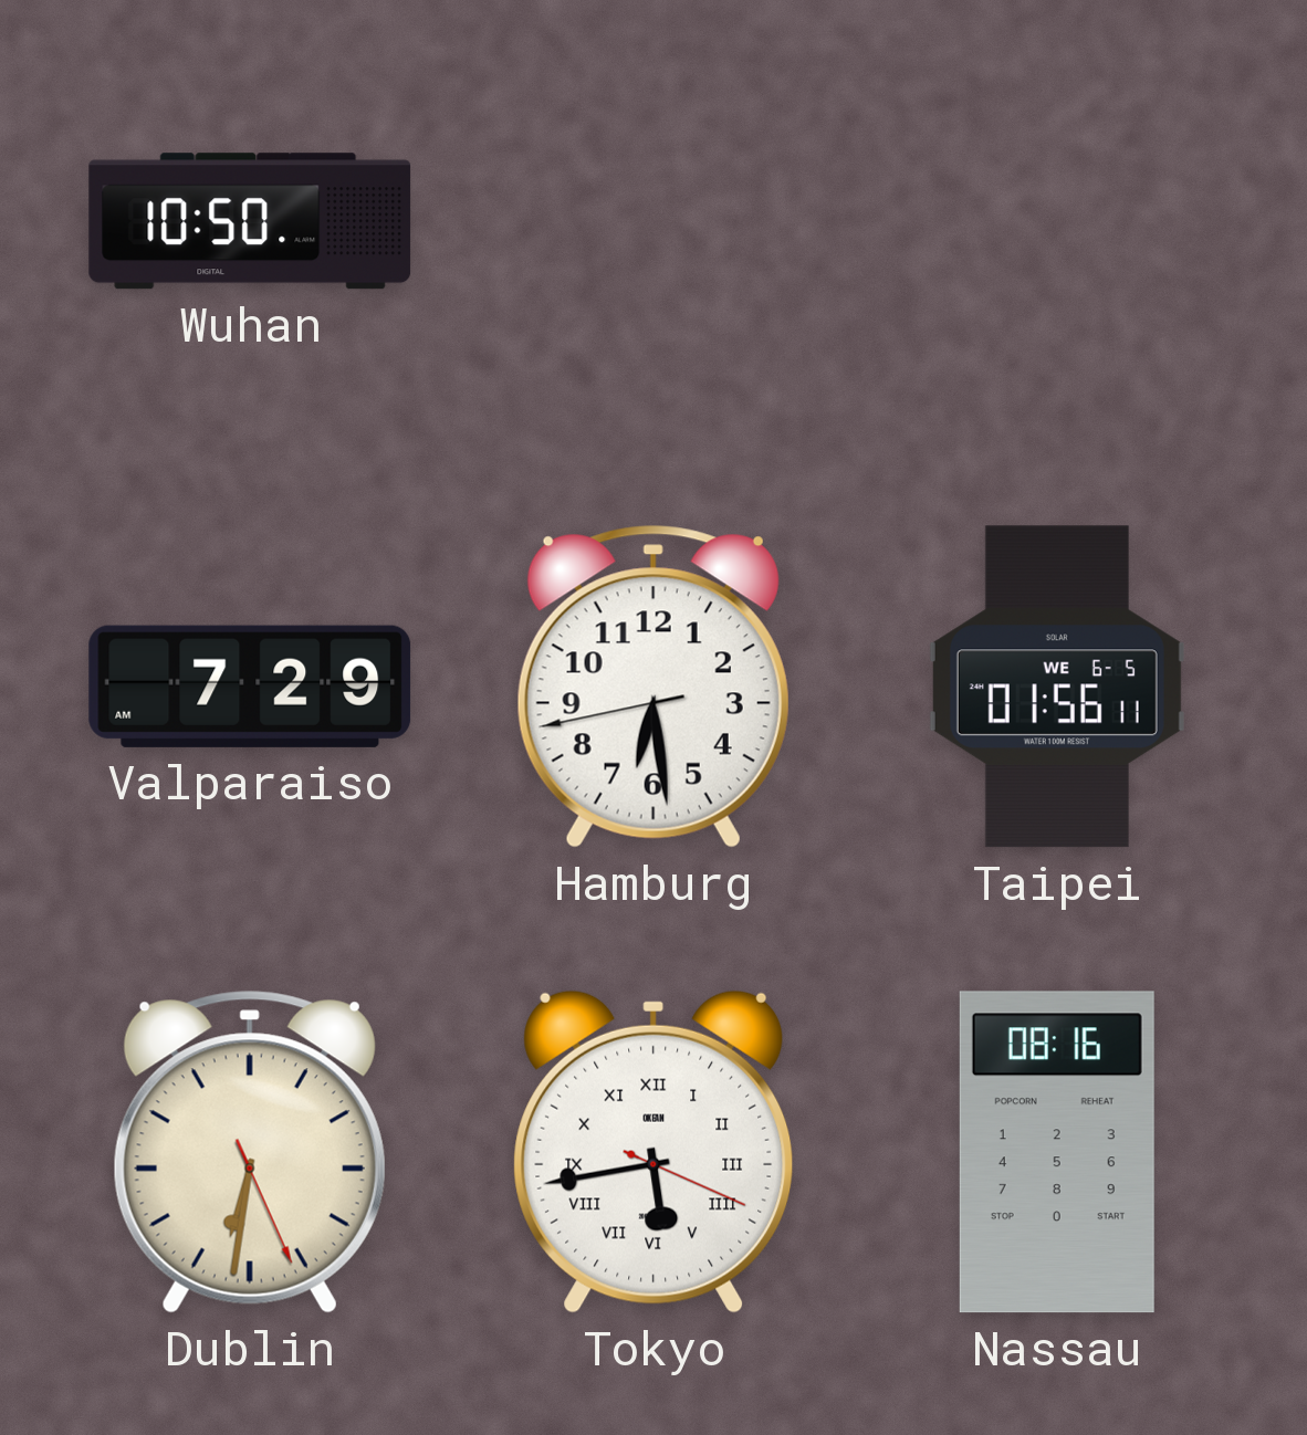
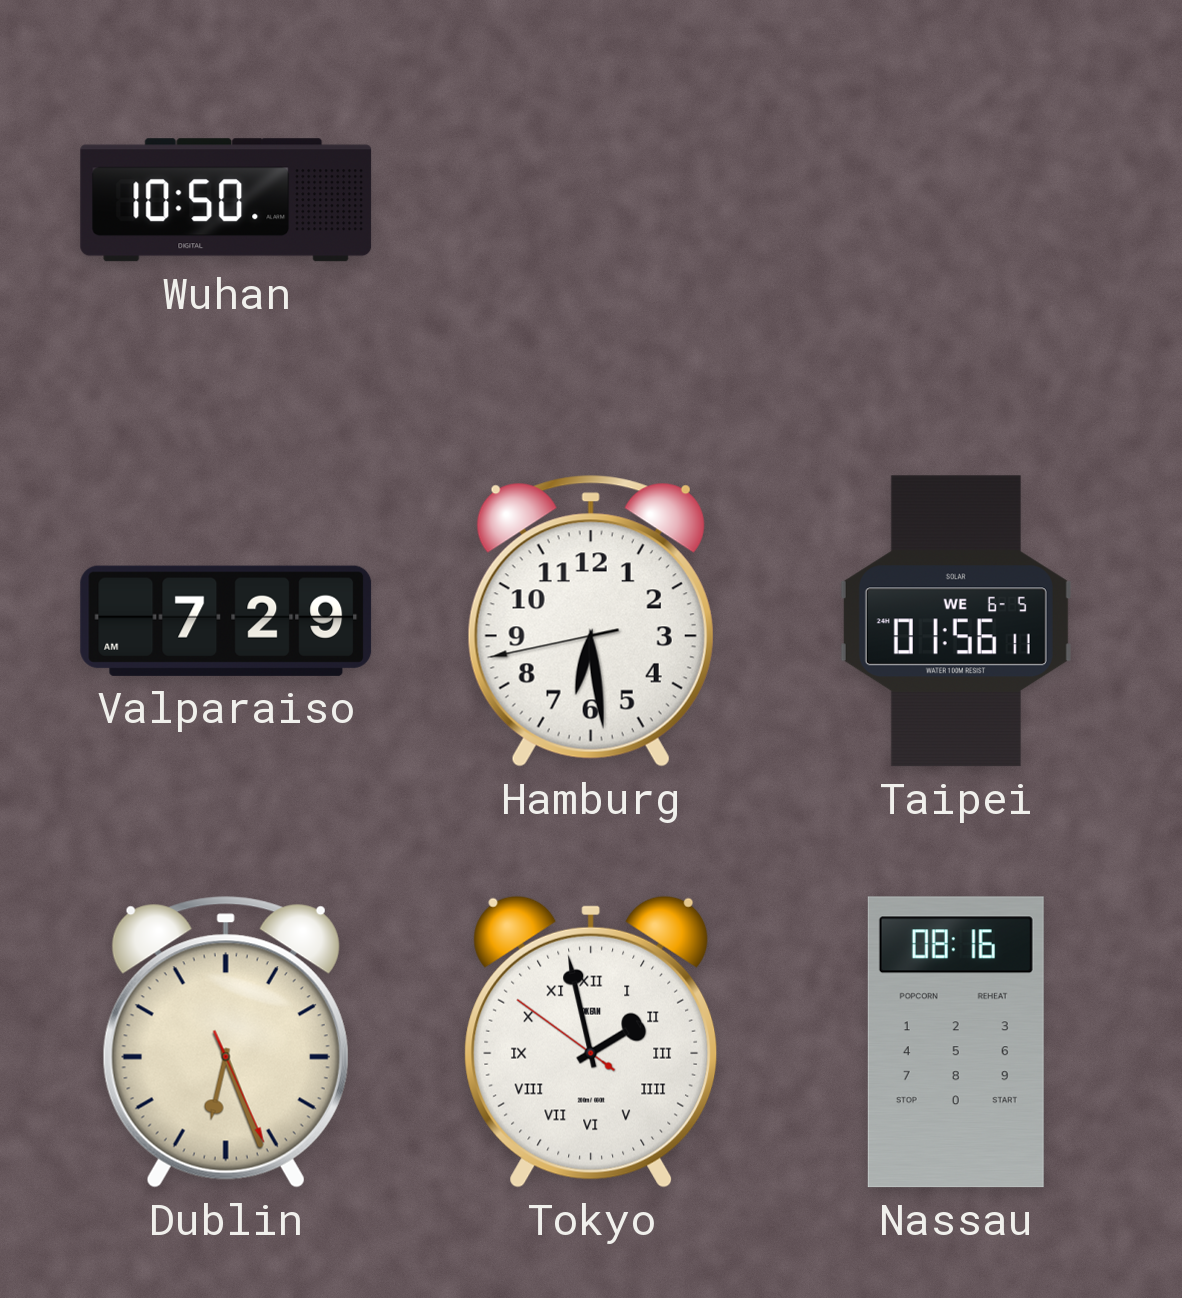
Dublin: 6:31 -> 6:26
Tokyo: 5:43 -> 1:57
